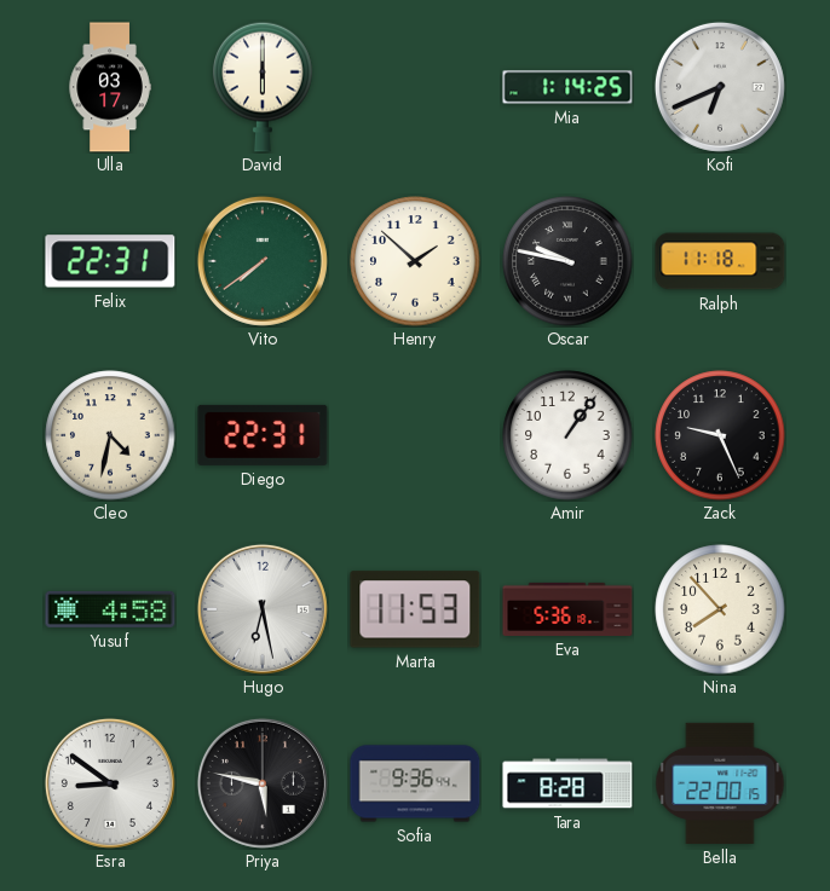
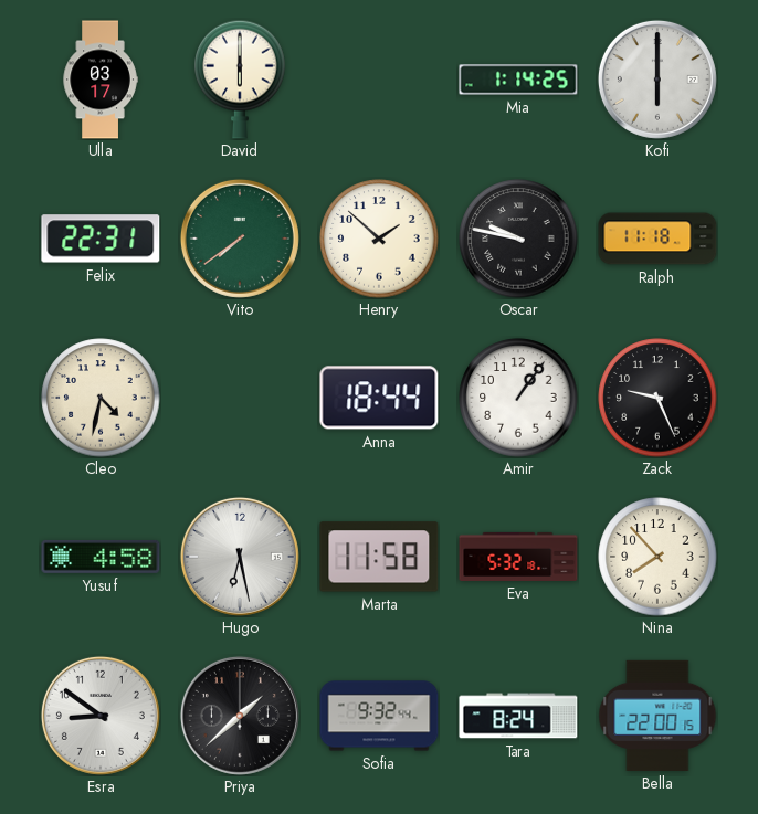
Kofi: 6:41 -> 6:00
Diego: 22:31 -> none
Anna: none -> 18:44
Marta: 11:53 -> 11:58
Eva: 5:36 -> 5:32
Priya: 5:47 -> 1:38
Sofia: 9:36 -> 9:32
Tara: 8:28 -> 8:24
